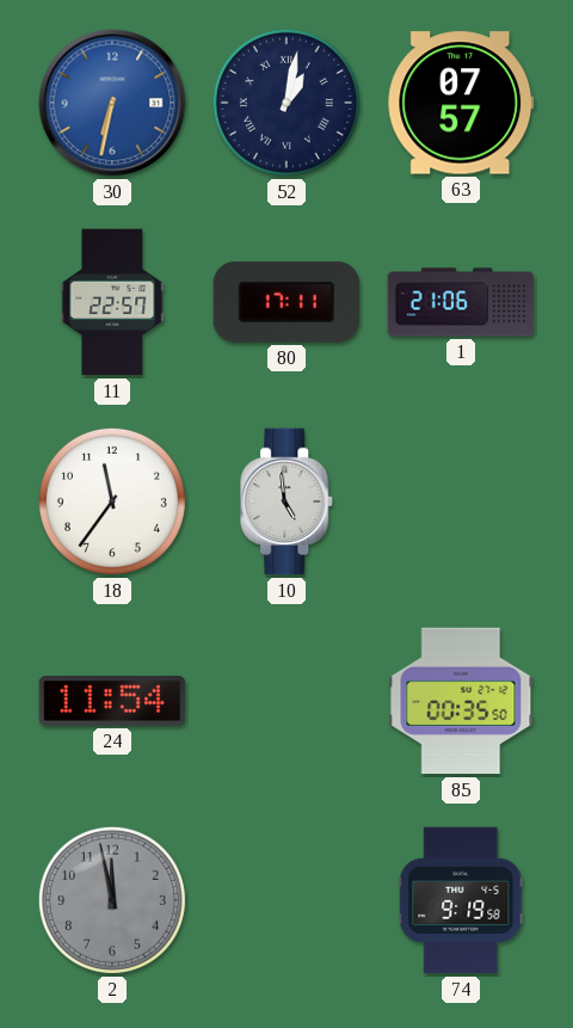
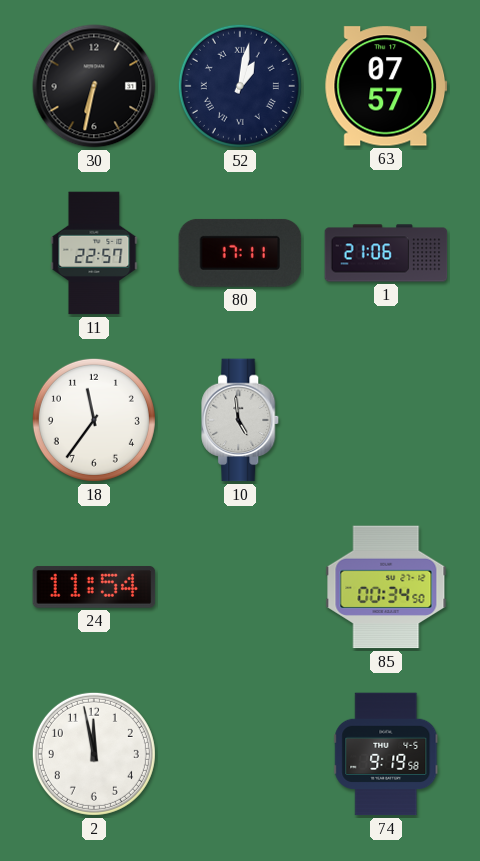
30 dial: blue -> black
85: 00:35 -> 00:34
2 dial: grey -> white
